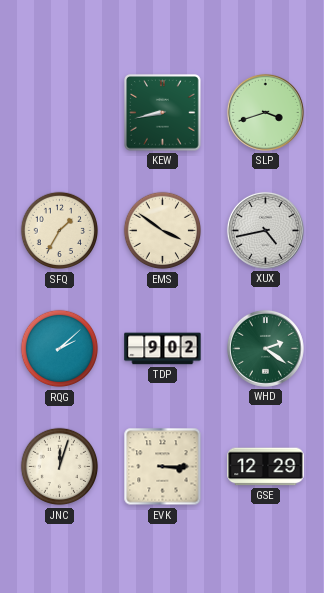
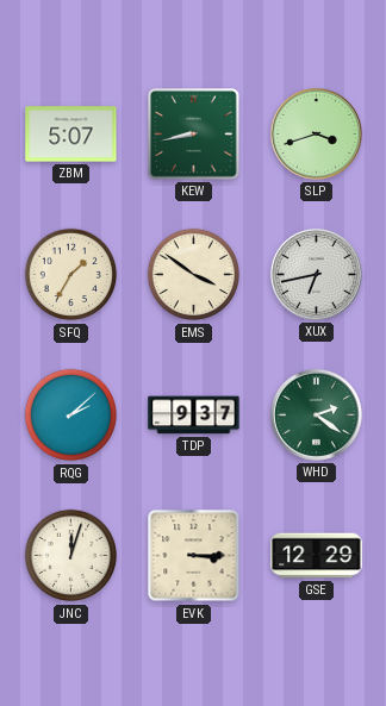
ZBM: none -> 5:07
XUX: 4:43 -> 6:43
TDP: 9:02 -> 9:37
